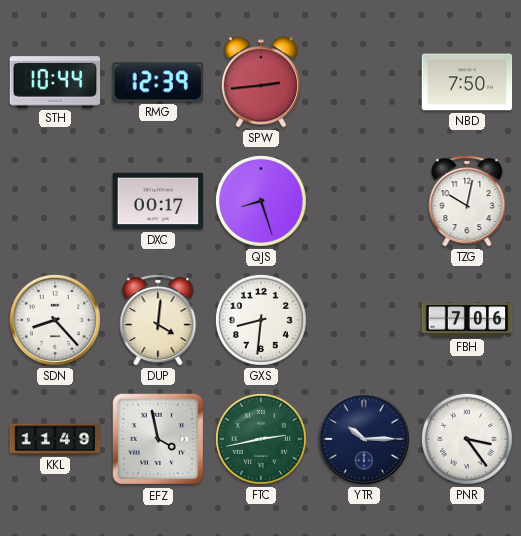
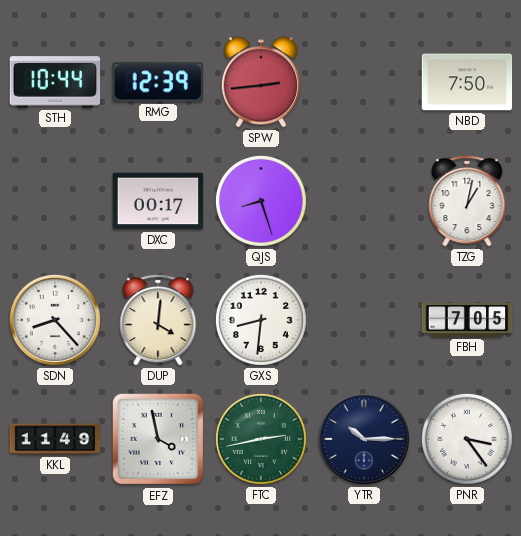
TZG: 10:02 -> 1:02
FBH: 7:06 -> 7:05
